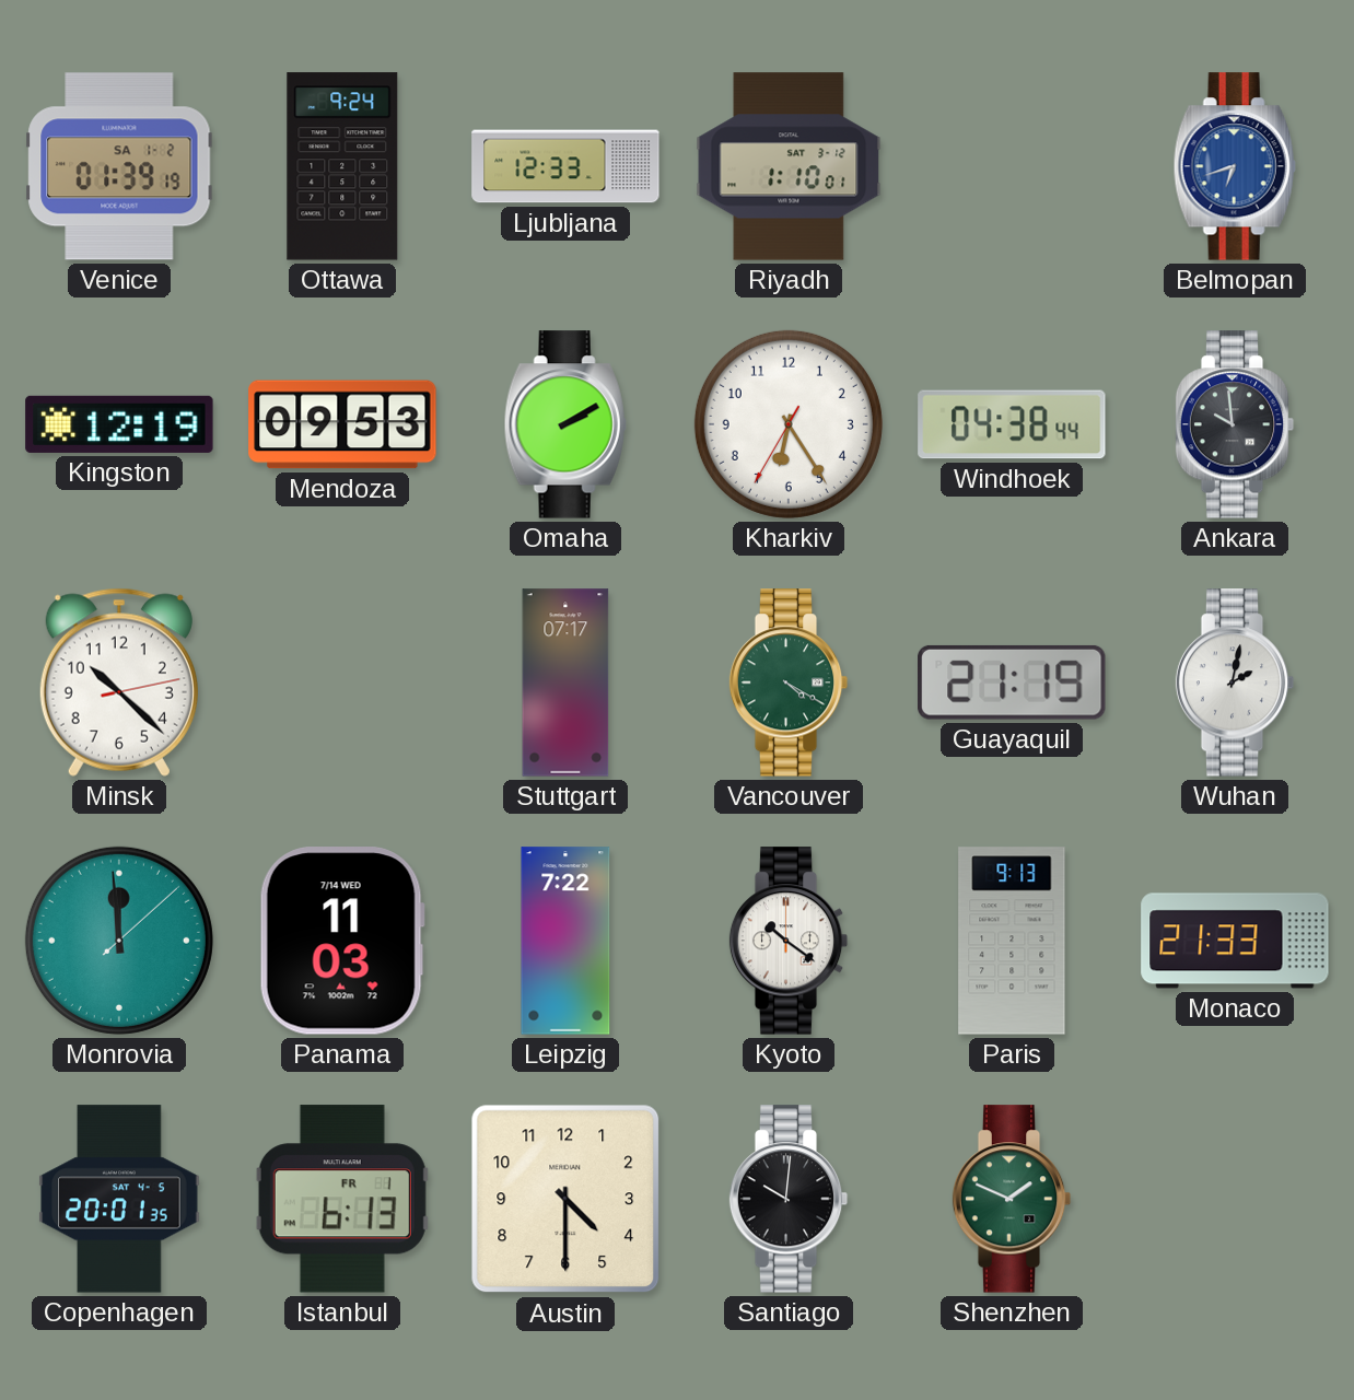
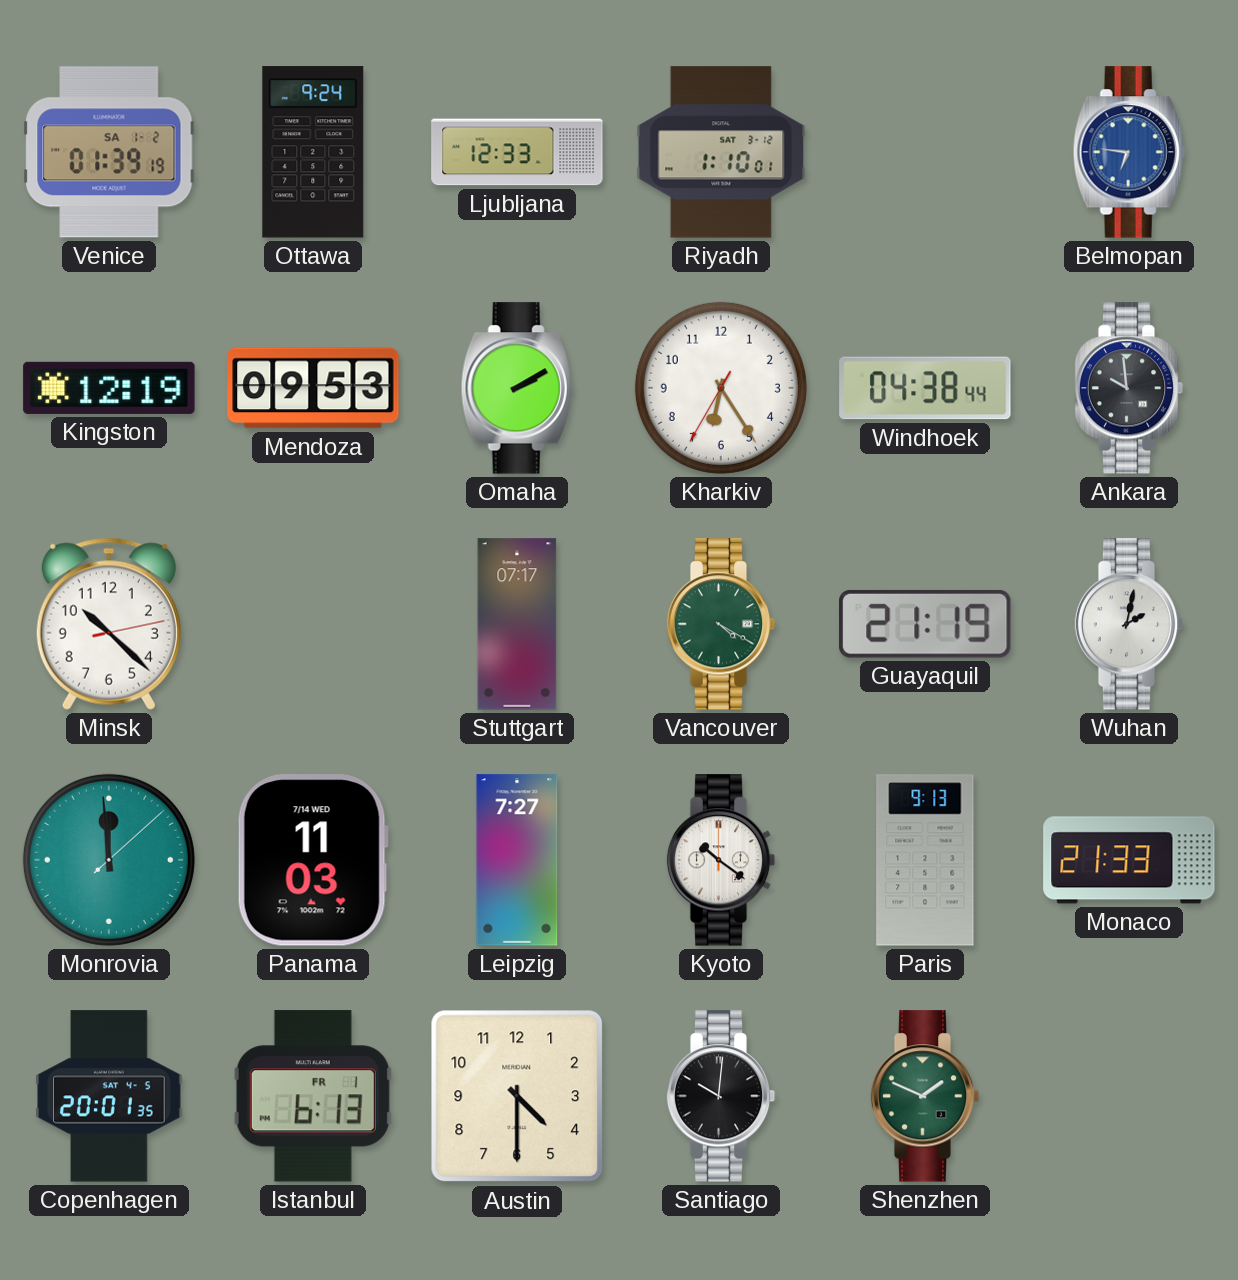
Belmopan: 6:42 -> 6:46
Leipzig: 7:22 -> 7:27
